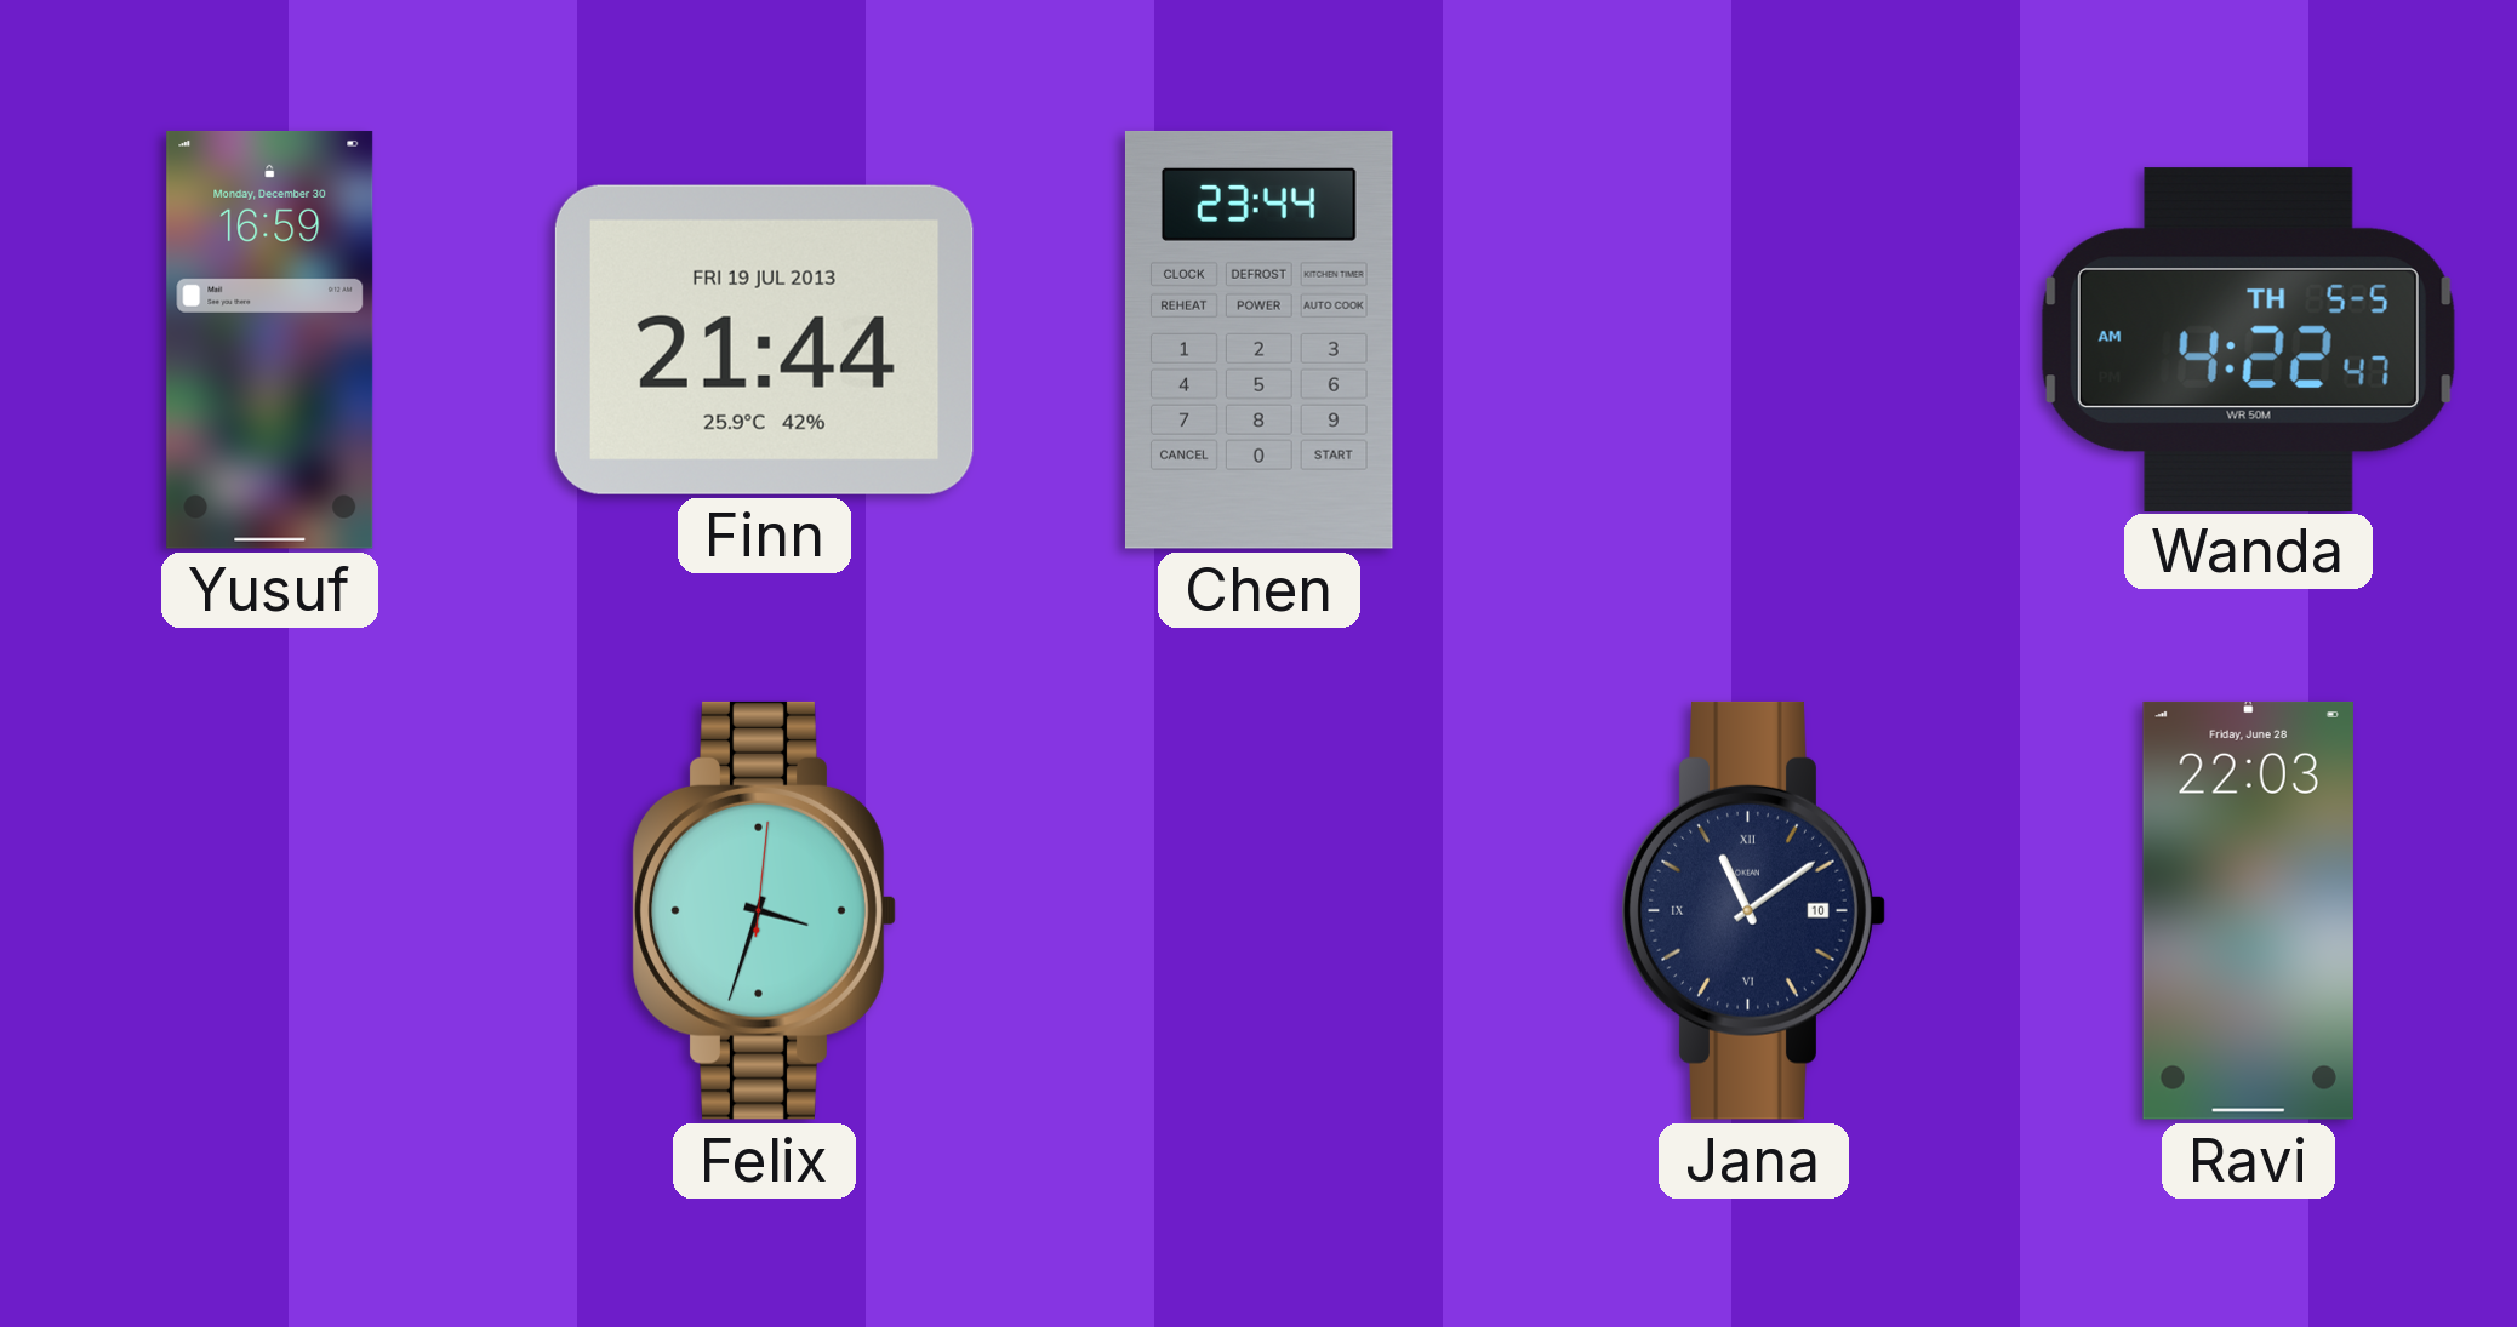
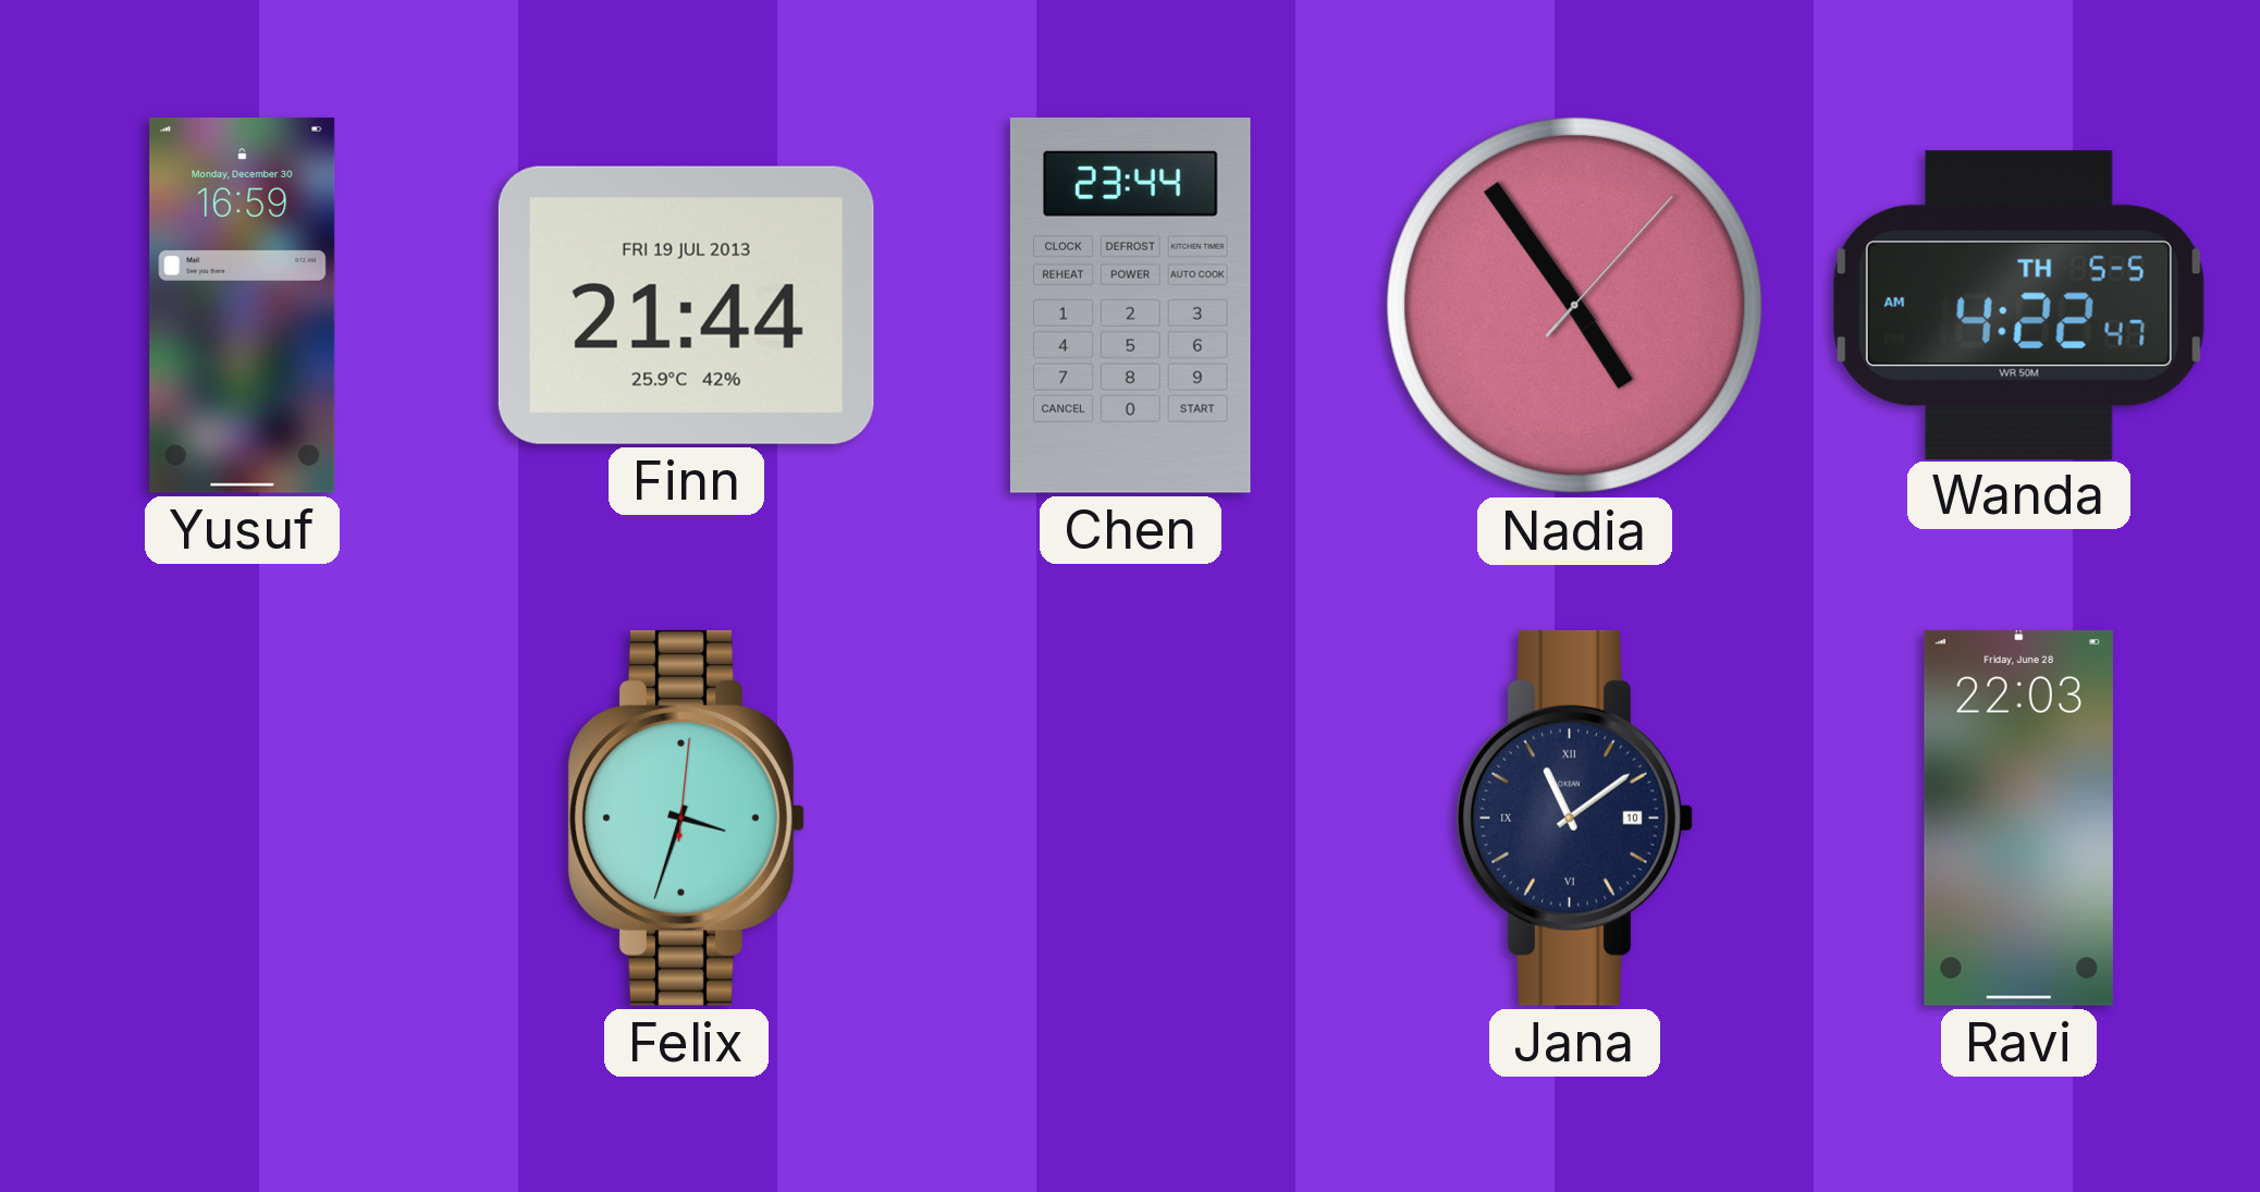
Nadia: none -> 4:54
